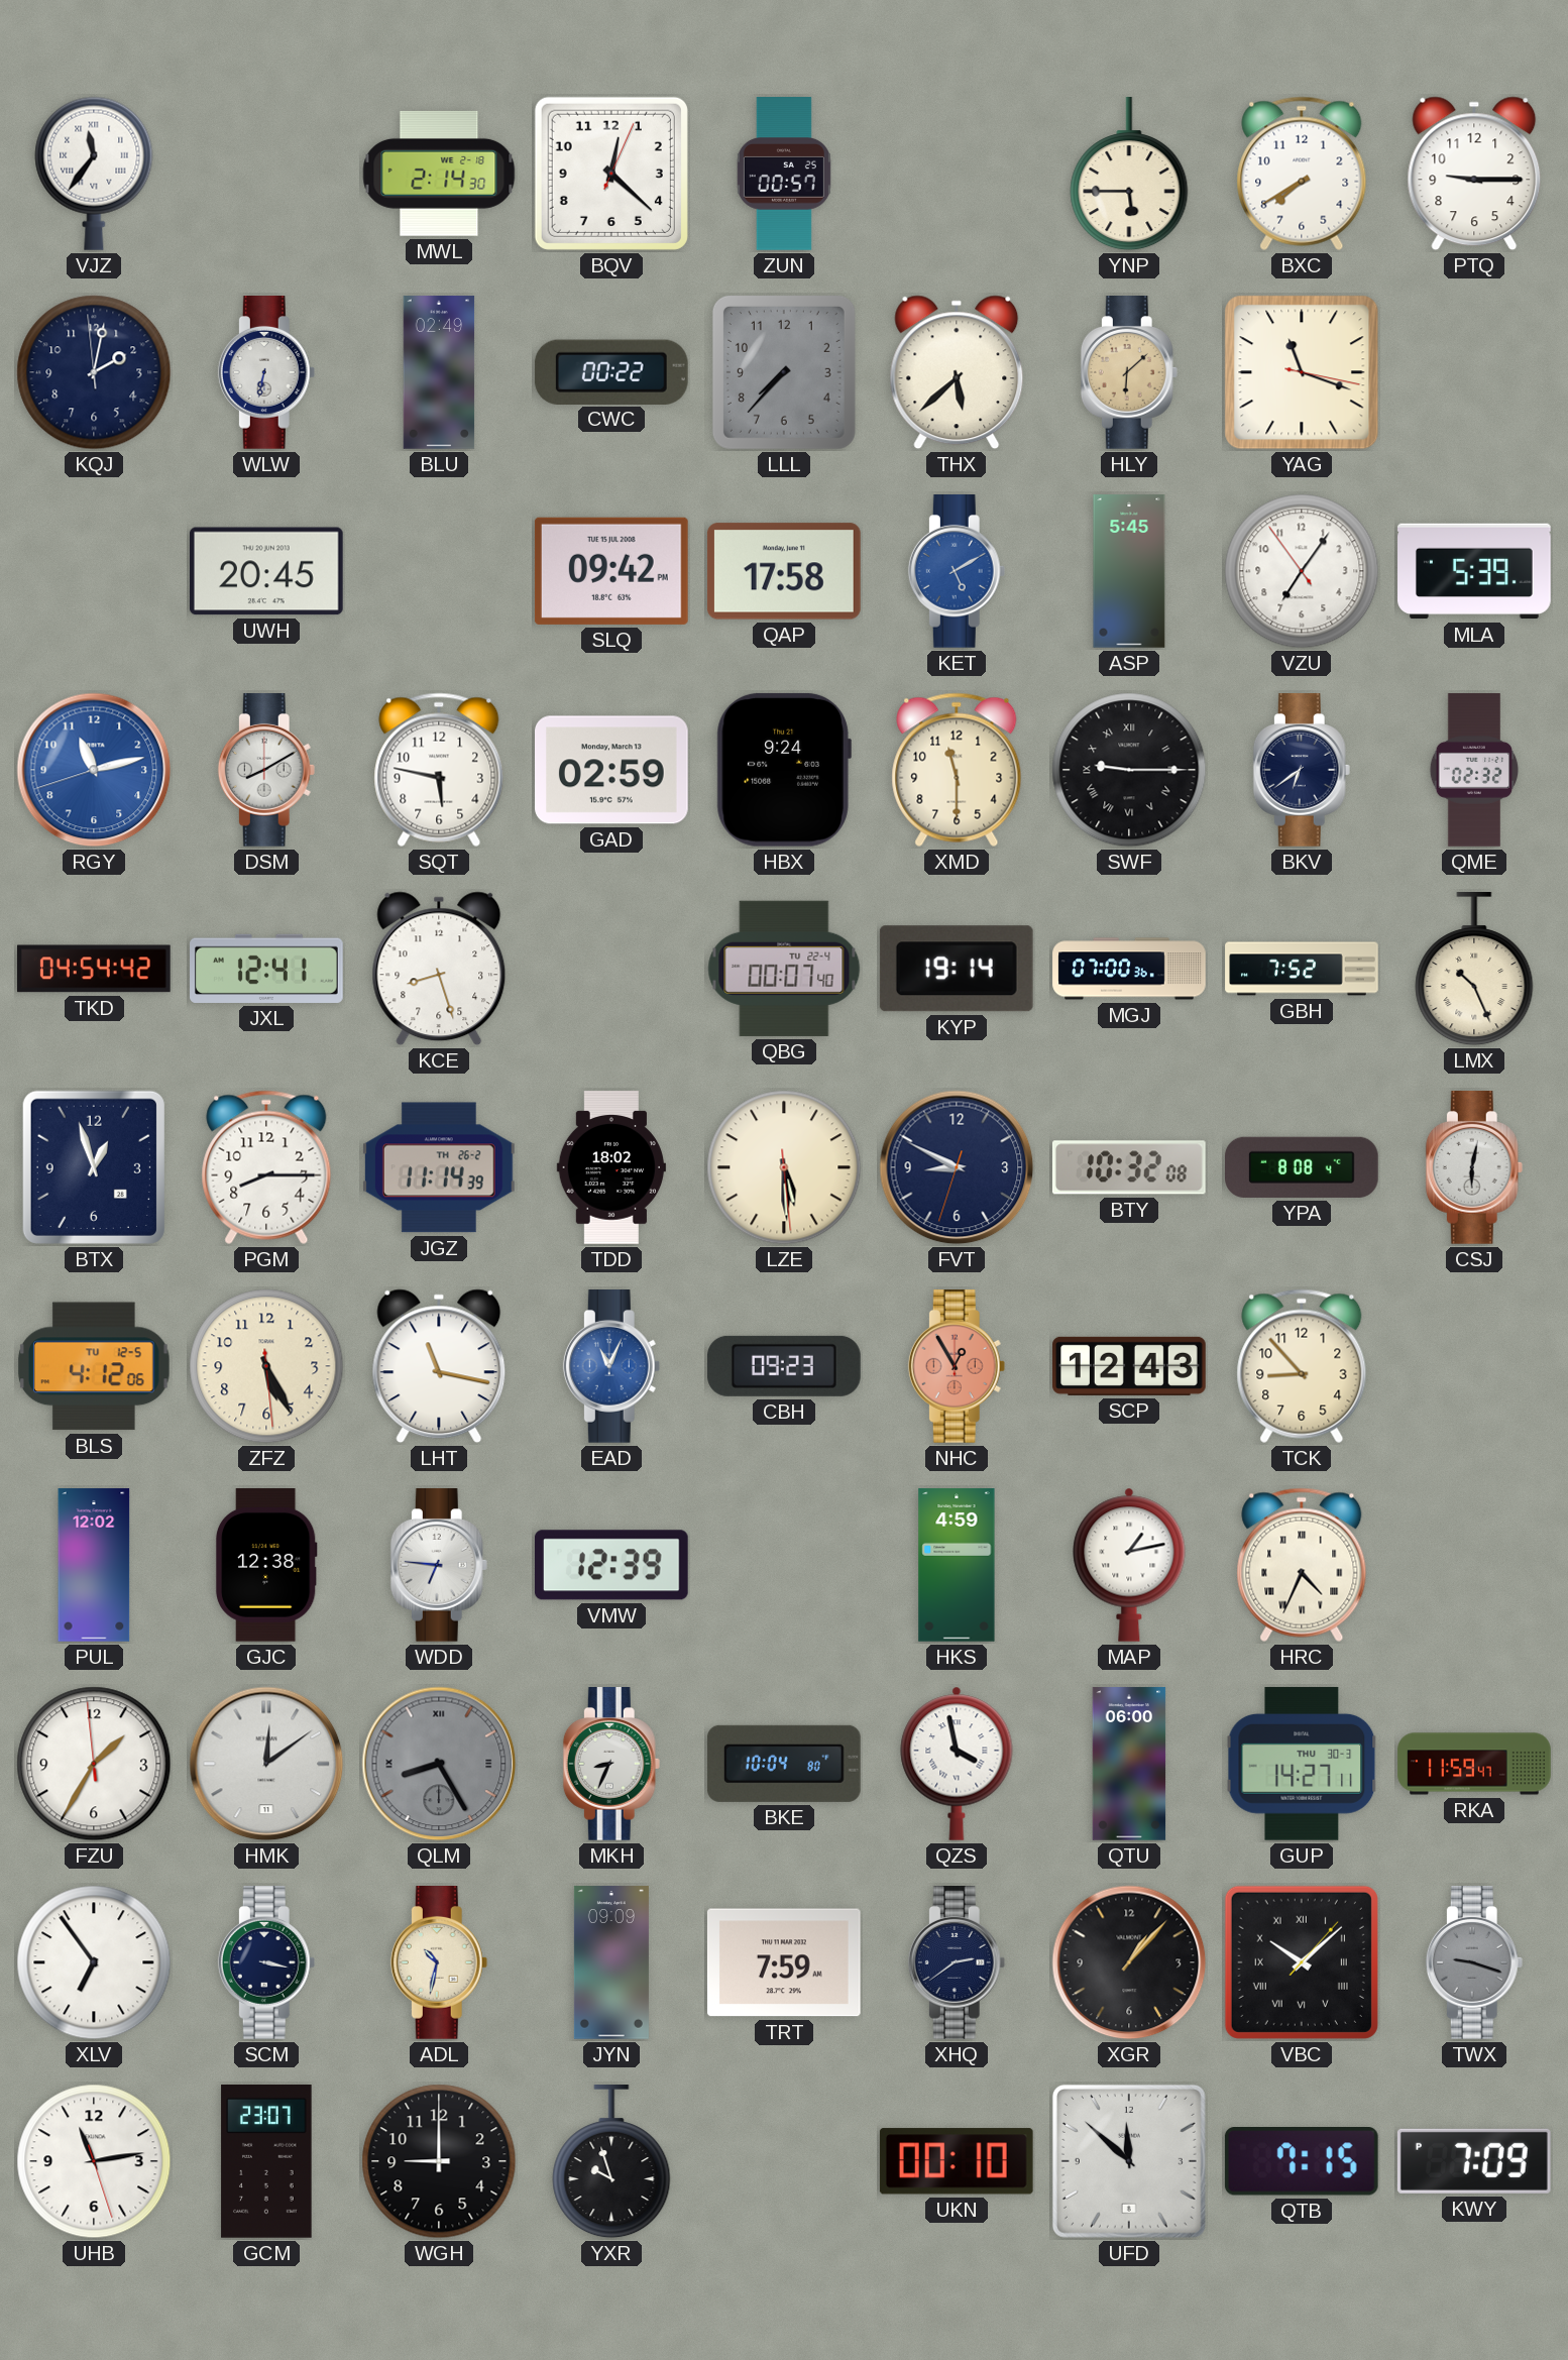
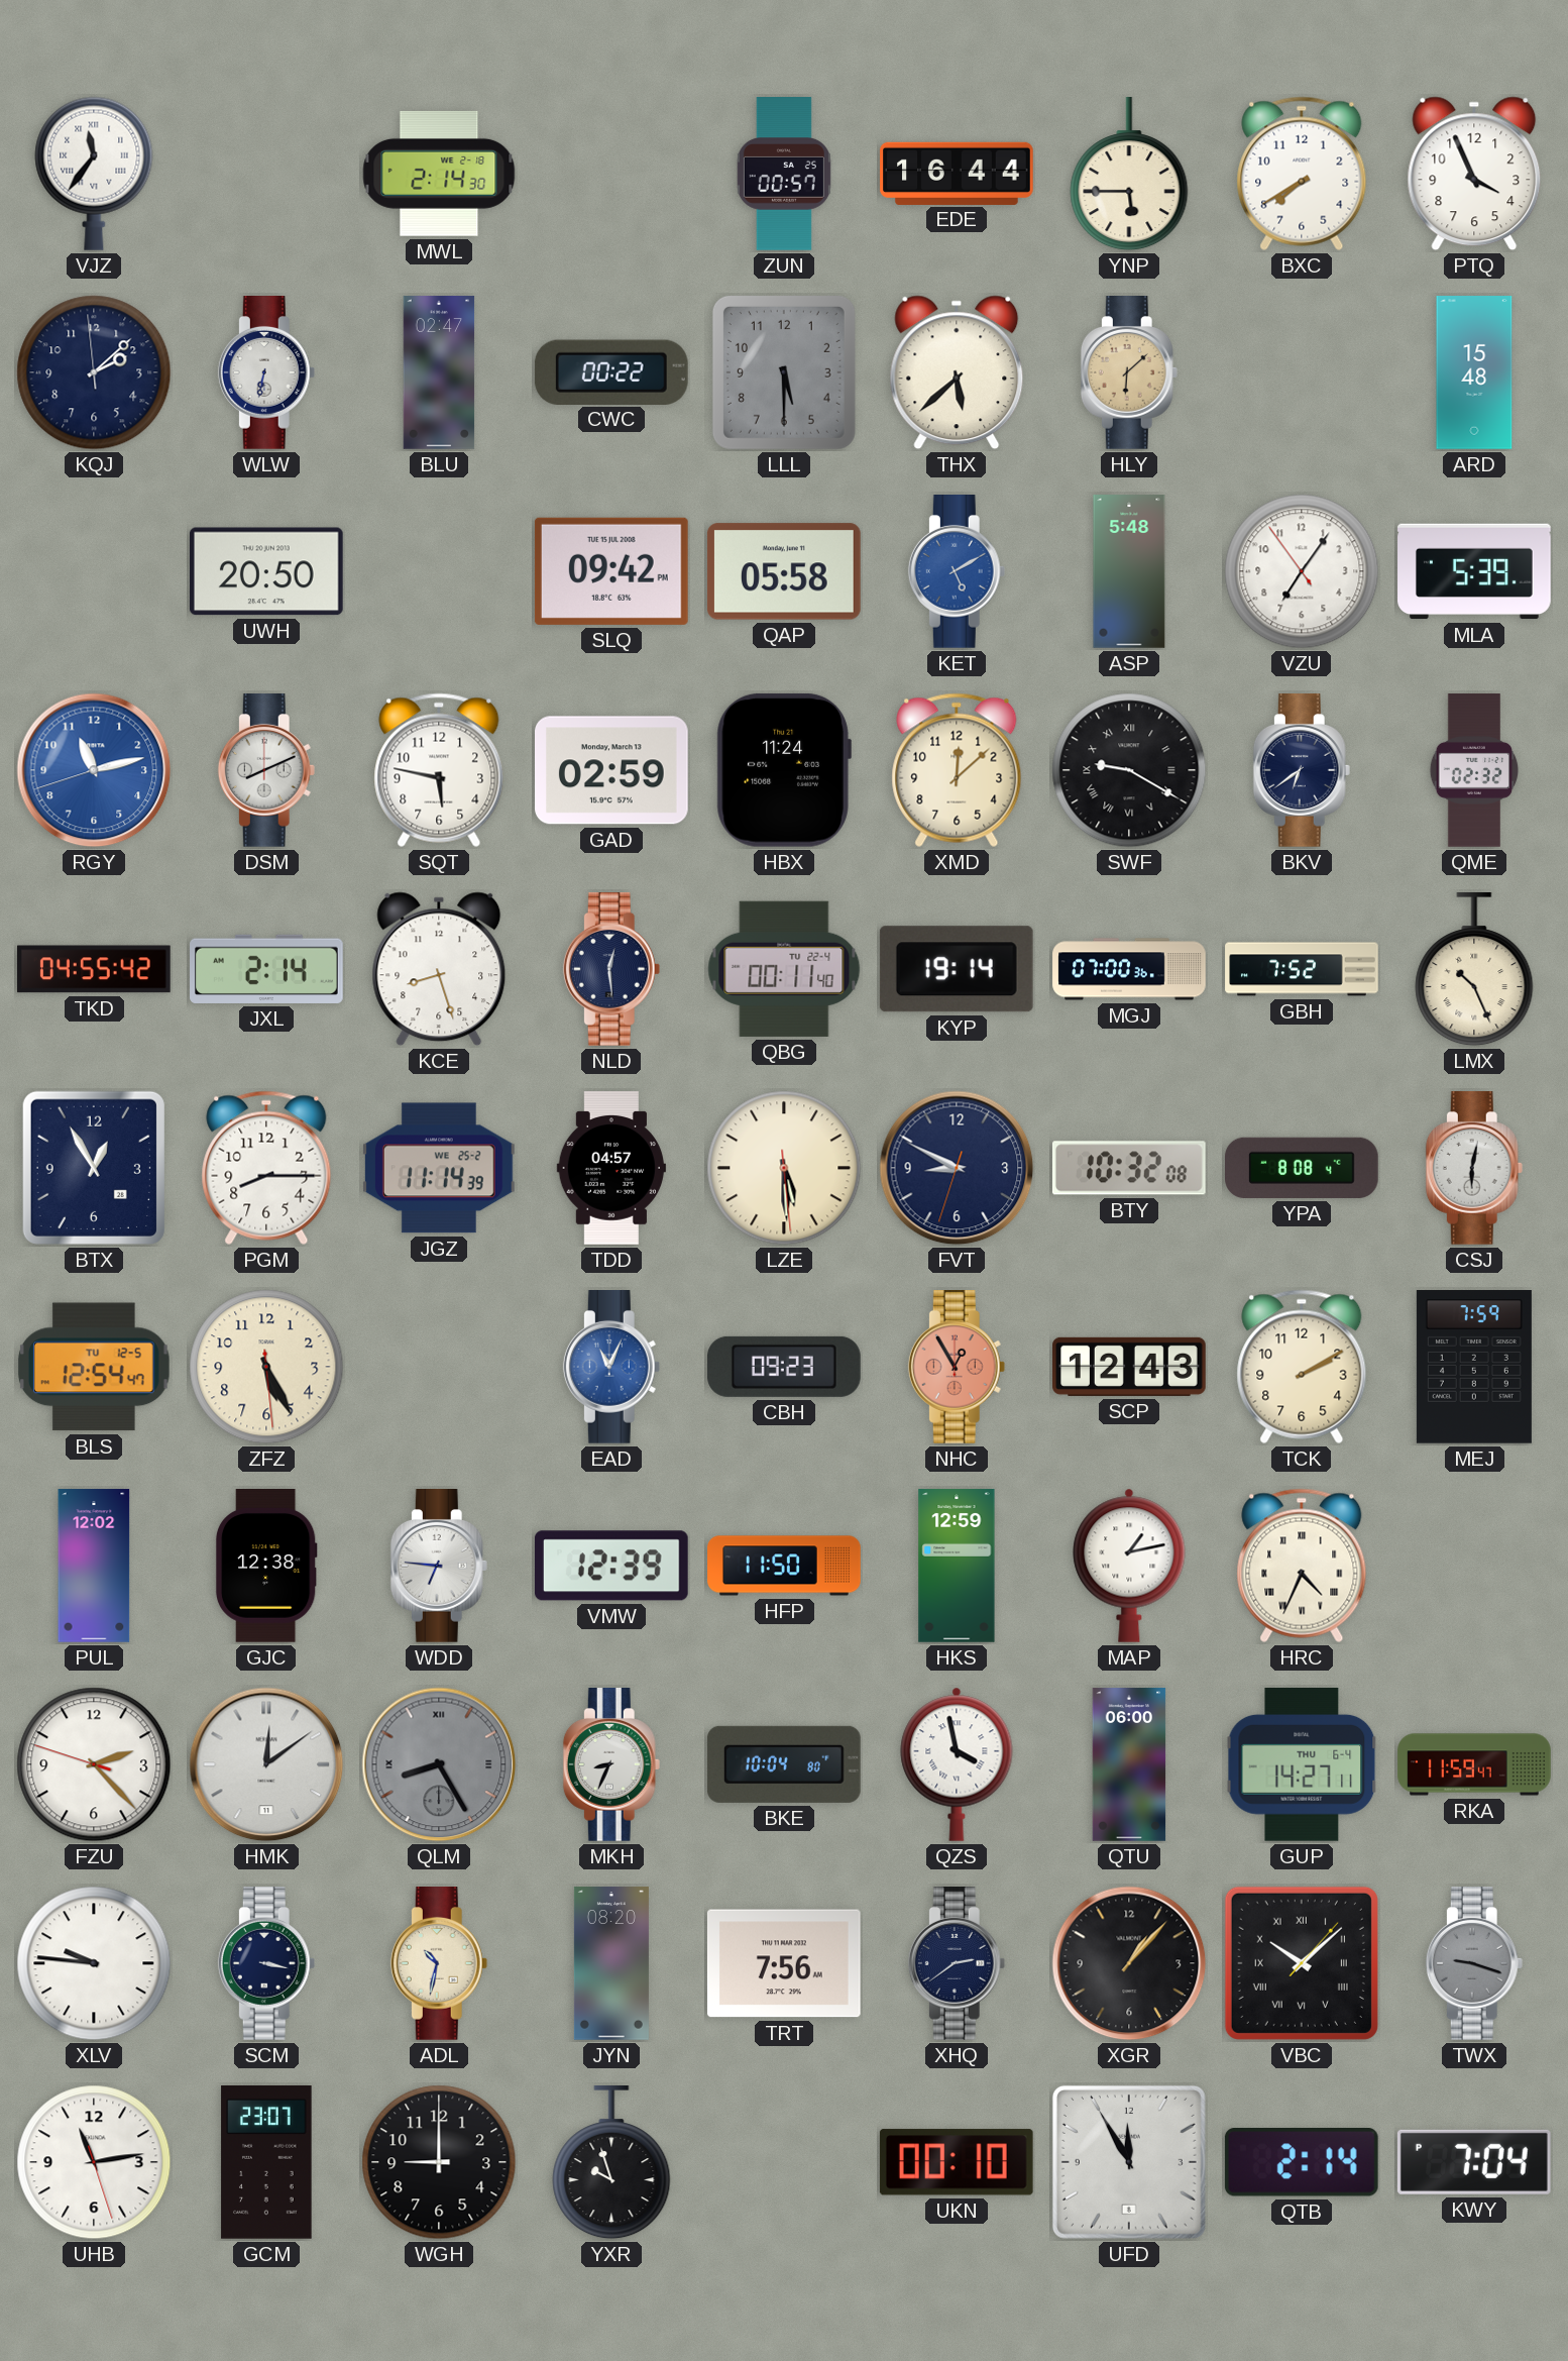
BQV: 12:22 -> none
EDE: none -> 16:44
PTQ: 9:15 -> 3:56
KQJ: 2:01 -> 2:07
BLU: 02:49 -> 02:47
LLL: 7:37 -> 5:30
YAG: 11:18 -> none
ARD: none -> 15:48
UWH: 20:45 -> 20:50
QAP: 17:58 -> 05:58
ASP: 5:45 -> 5:48
DSM: 8:10 -> 8:11
HBX: 9:24 -> 11:24
XMD: 11:30 -> 12:08
SWF: 9:15 -> 9:20
TKD: 04:54 -> 04:55
JXL: 12:41 -> 2:14
NLD: none -> 12:29
QBG: 00:07 -> 00:11
BTX: 12:57 -> 12:55
JGZ date: TH 26-2 -> WE 25-2
TDD: 18:02 -> 04:57
BLS: 4:12 -> 12:54
LHT: 11:17 -> none
TCK: 8:53 -> 2:10
MEJ: none -> 7:59
HFP: none -> 11:50
HKS: 4:59 -> 12:59
FZU: 1:34 -> 2:22
GUP date: THU 30-3 -> THU 6-4
XLV: 6:54 -> 9:46
JYN: 09:09 -> 08:20
TRT: 7:59 -> 7:56
UFD: 11:52 -> 11:55
QTB: 7:15 -> 2:14
KWY: 7:09 -> 7:04
